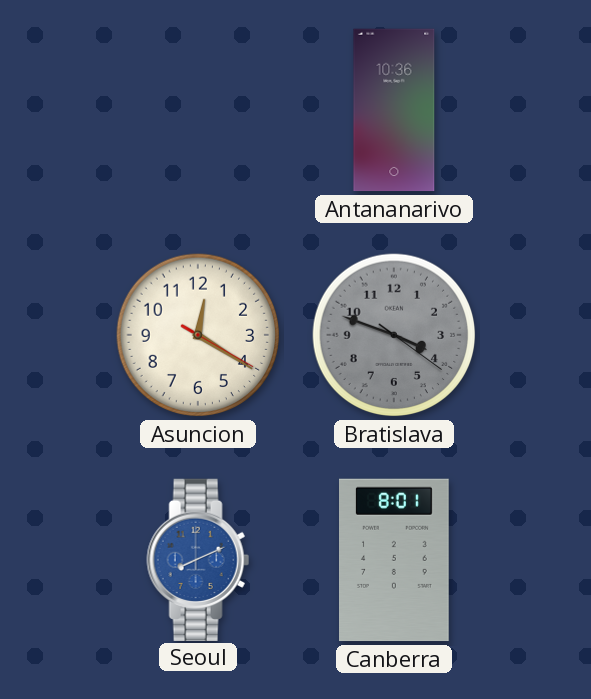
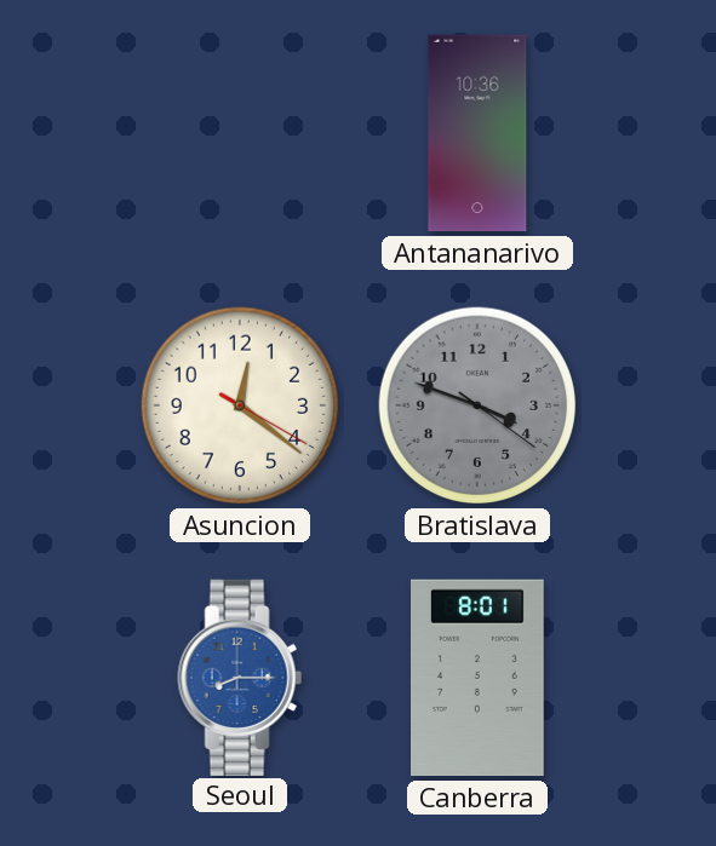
Asuncion: 12:20 -> 12:21
Seoul: 8:11 -> 8:15
